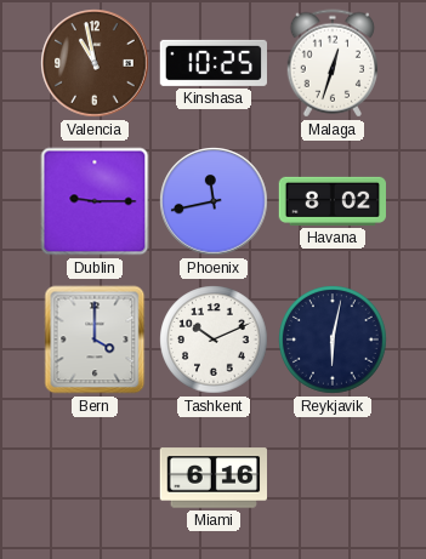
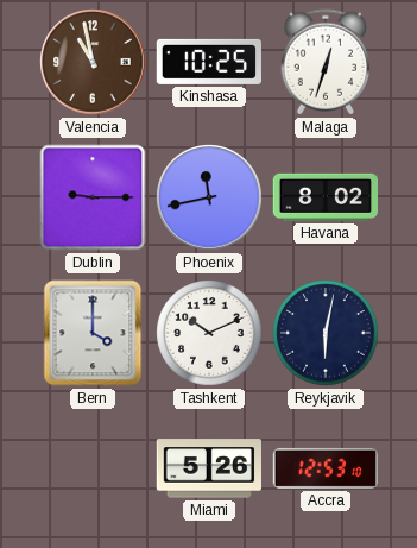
Miami: 6:16 -> 5:26
Accra: none -> 12:53
